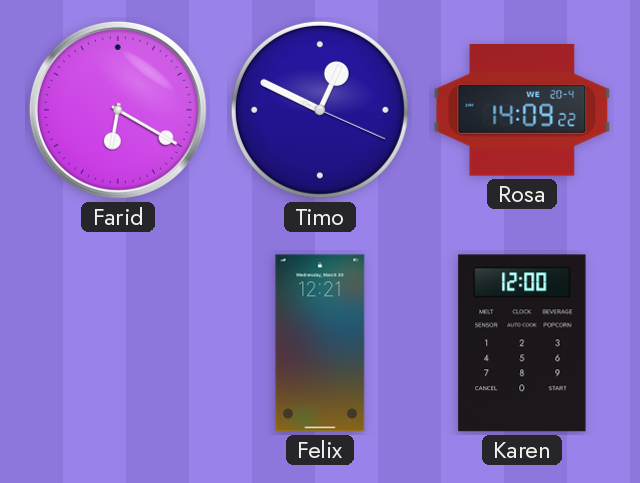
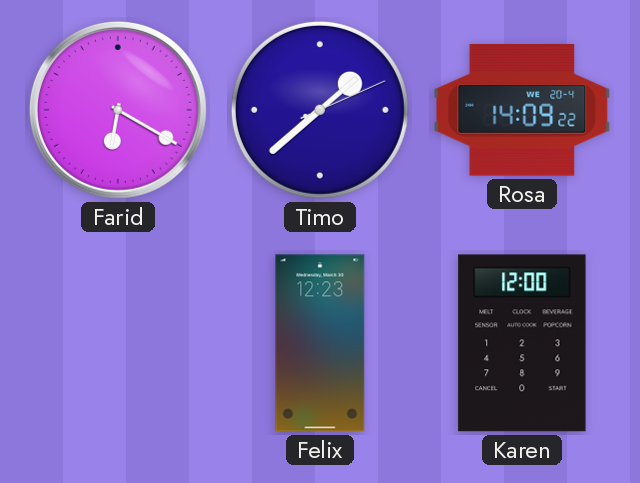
Timo: 12:49 -> 1:38
Felix: 12:21 -> 12:23
